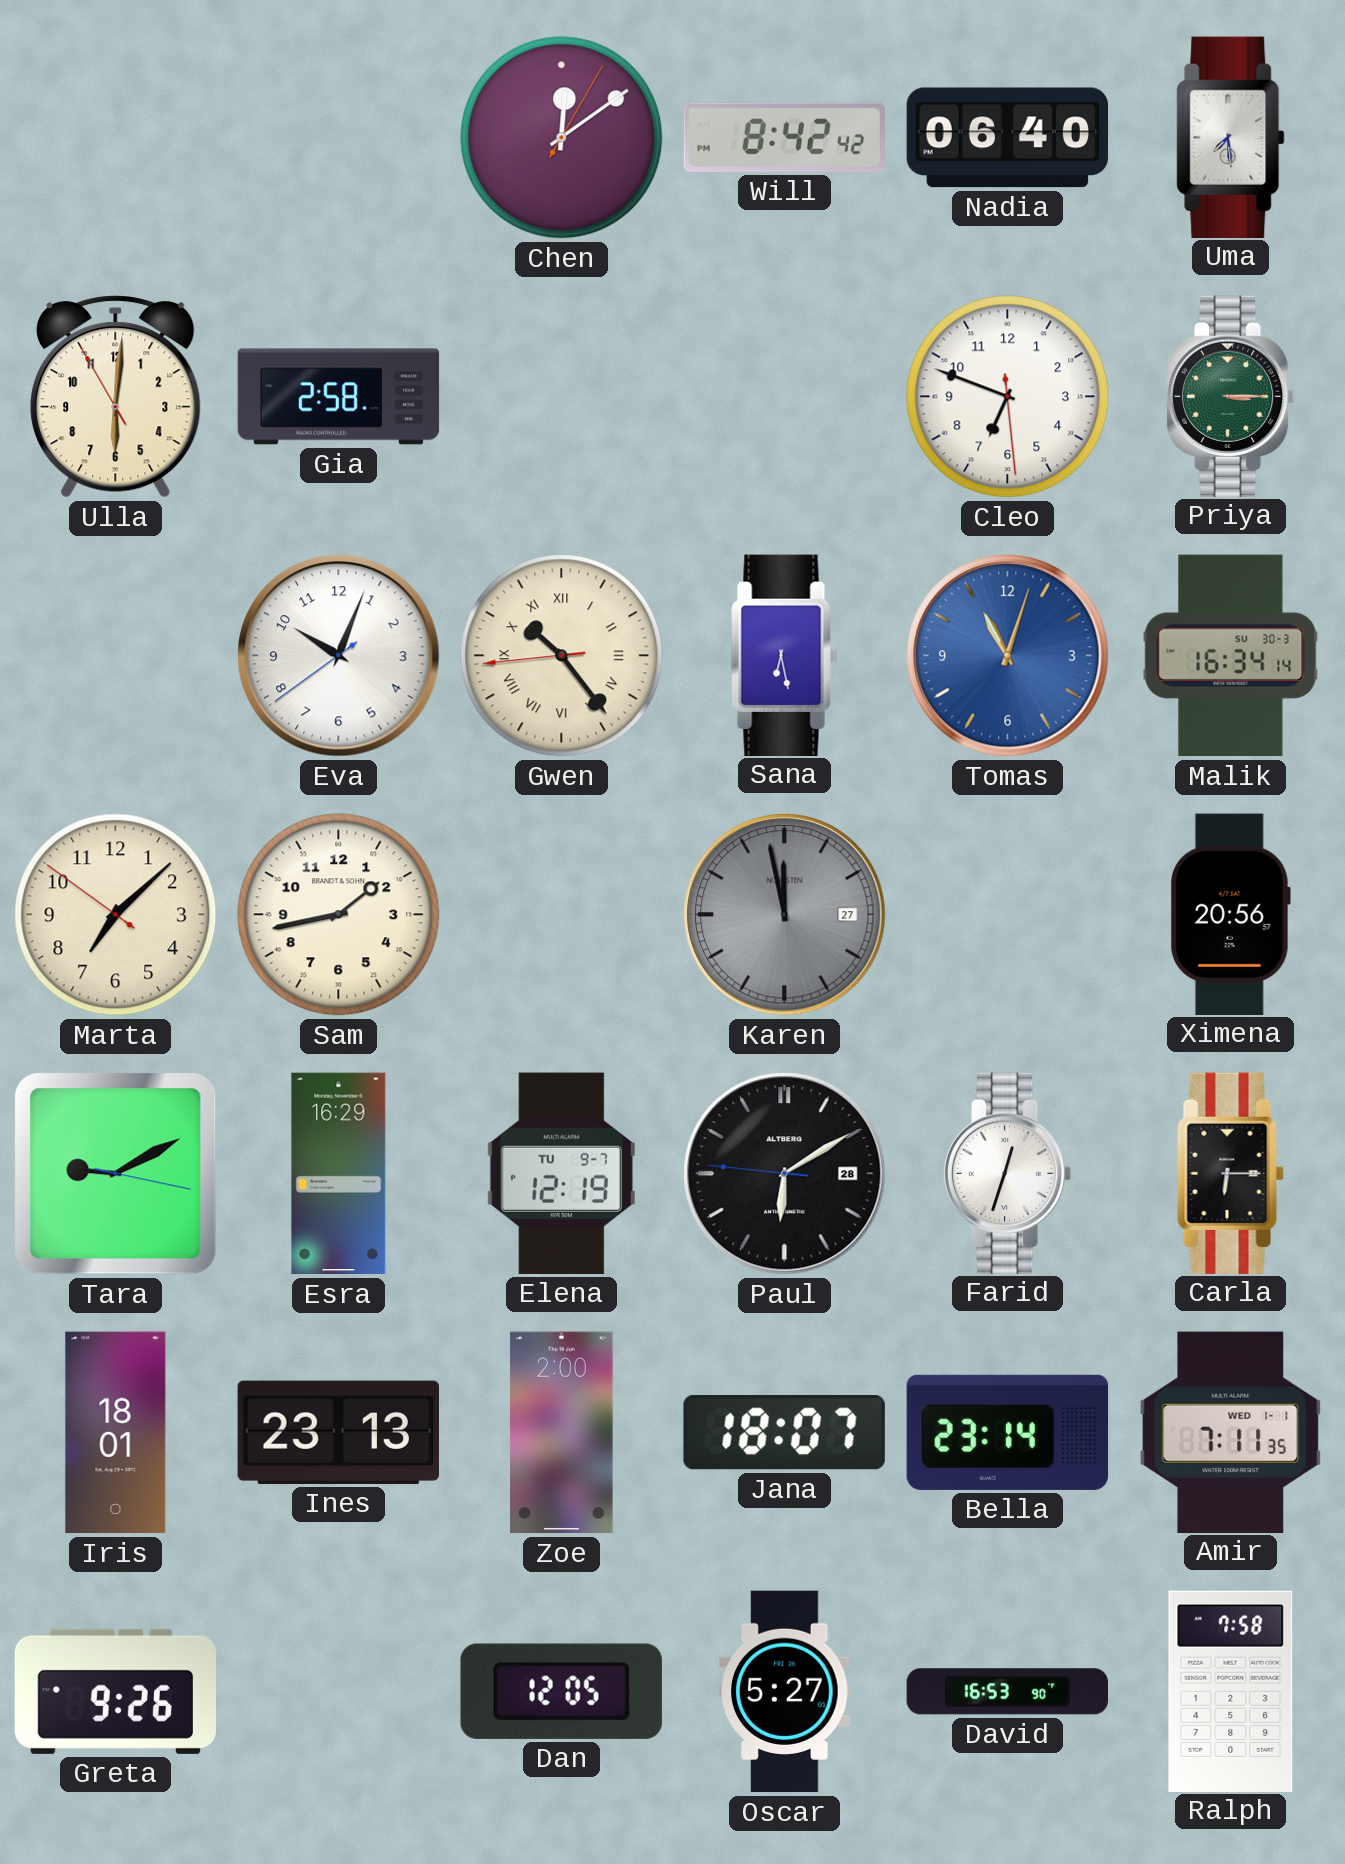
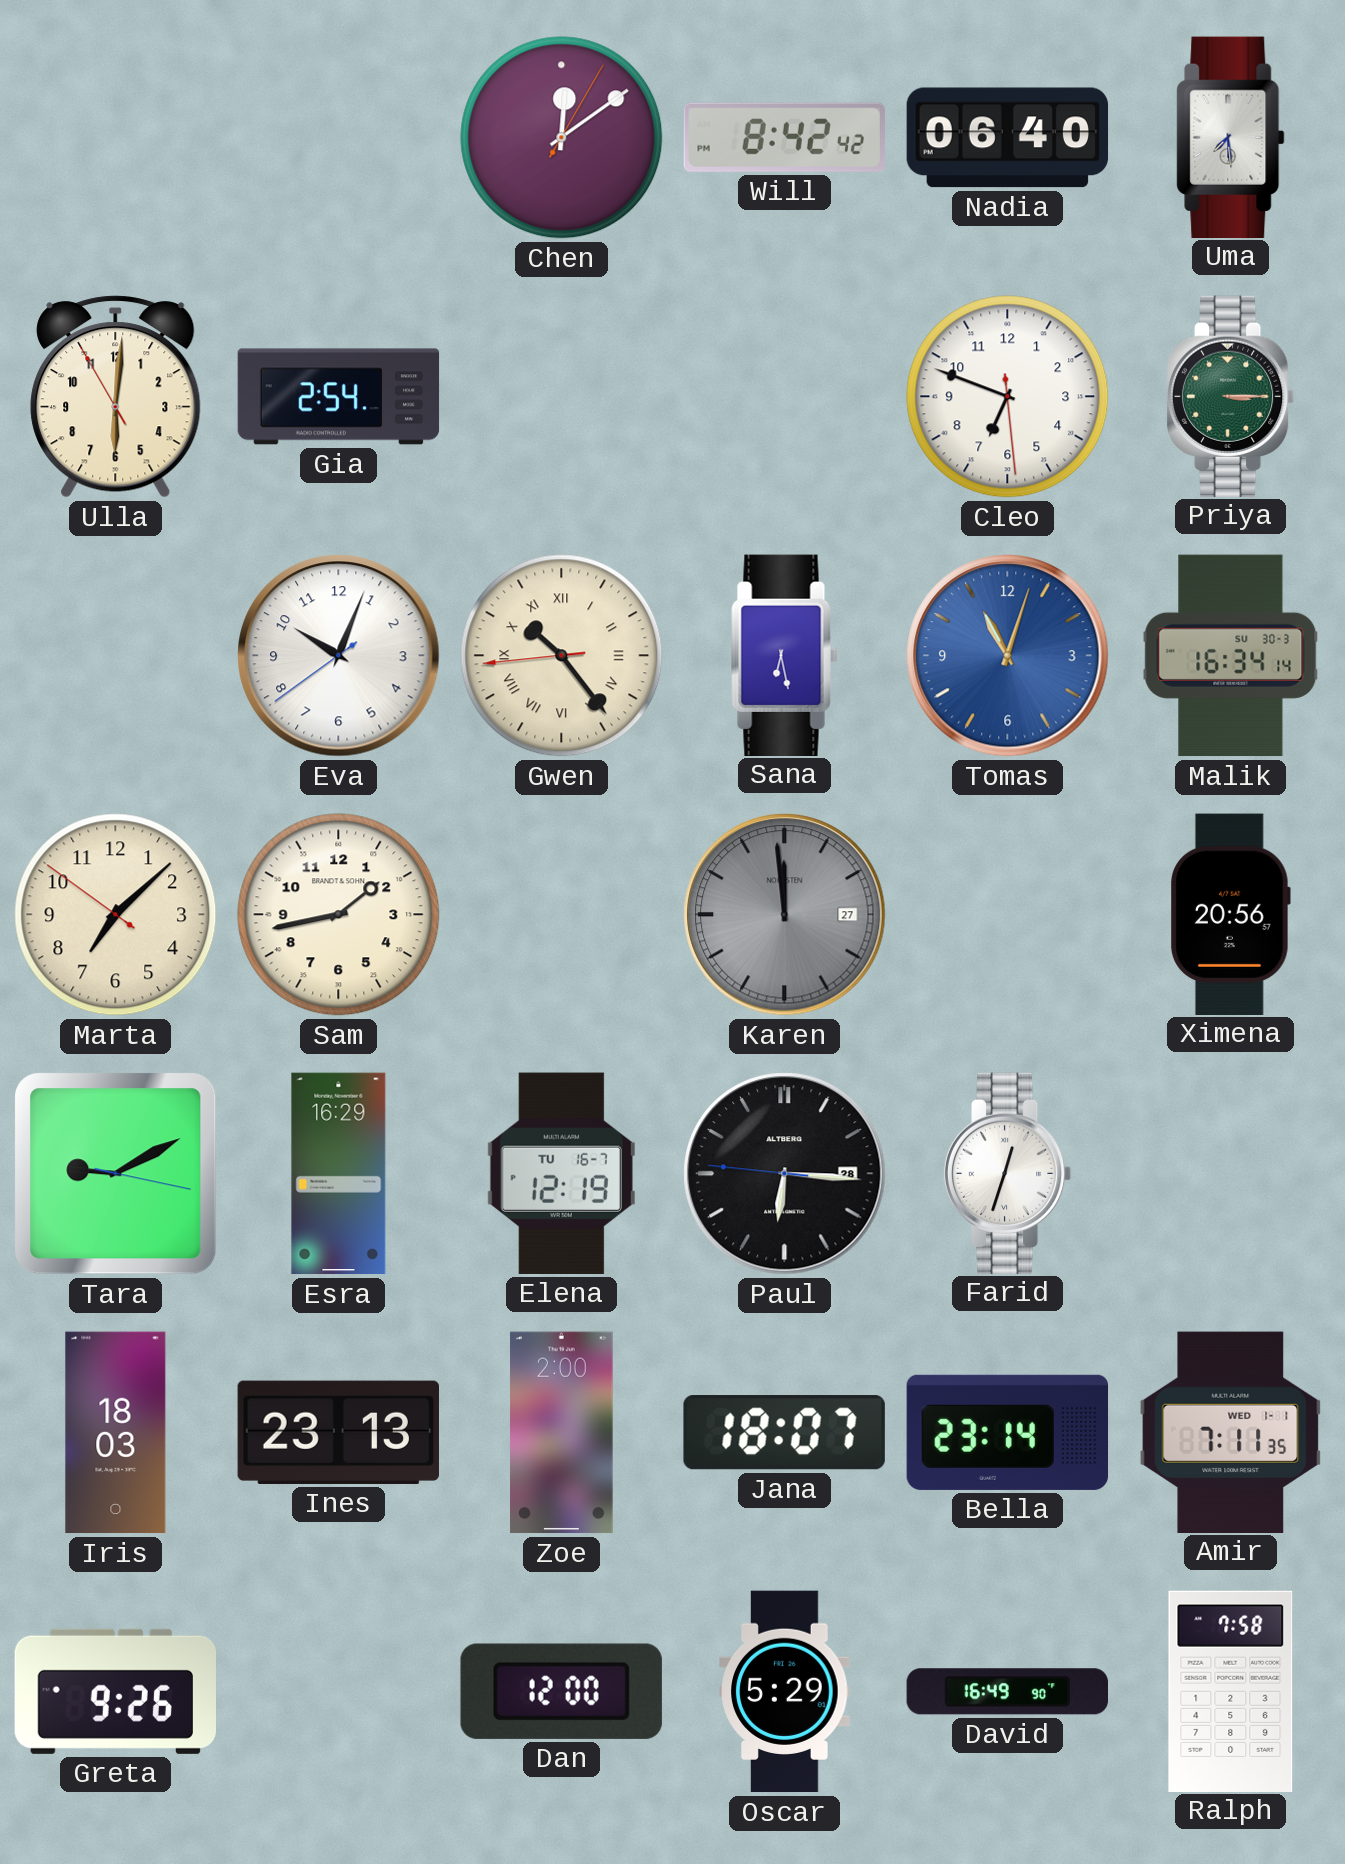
Gia: 2:58 -> 2:54
Karen: 11:58 -> 11:59
Elena date: TU 9-7 -> TU 16-7
Paul: 6:09 -> 6:15
Carla: 6:15 -> none
Iris: 18:01 -> 18:03
Dan: 12:05 -> 12:00
Oscar: 5:27 -> 5:29
David: 16:53 -> 16:49
